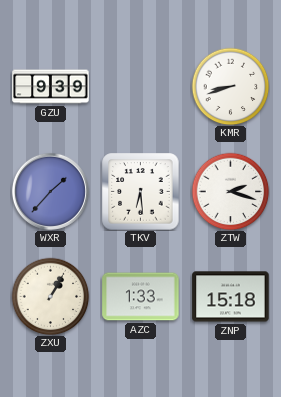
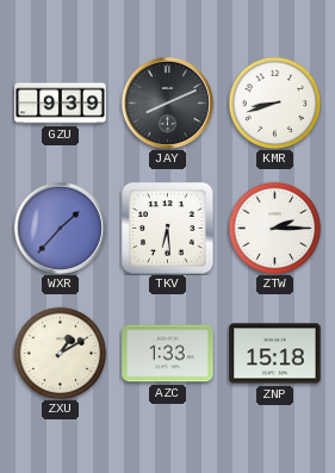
JAY: none -> 8:11
ZTW: 2:18 -> 2:15
ZXU: 1:05 -> 1:10
